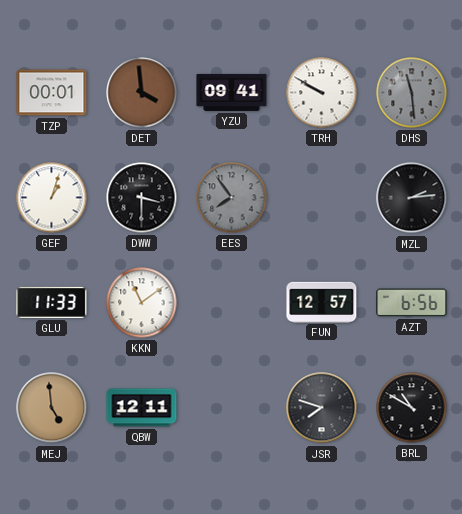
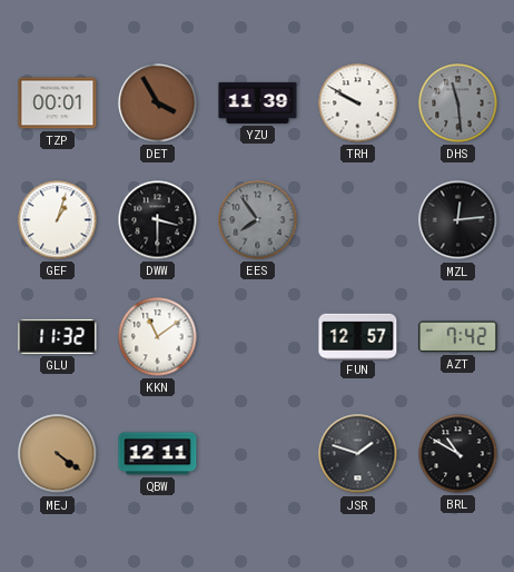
DET: 3:59 -> 3:55
YZU: 09:41 -> 11:39
MZL: 2:14 -> 12:14
GLU: 11:33 -> 11:32
AZT: 6:56 -> 7:42
MEJ: 4:59 -> 4:21
JSR: 7:48 -> 1:48
